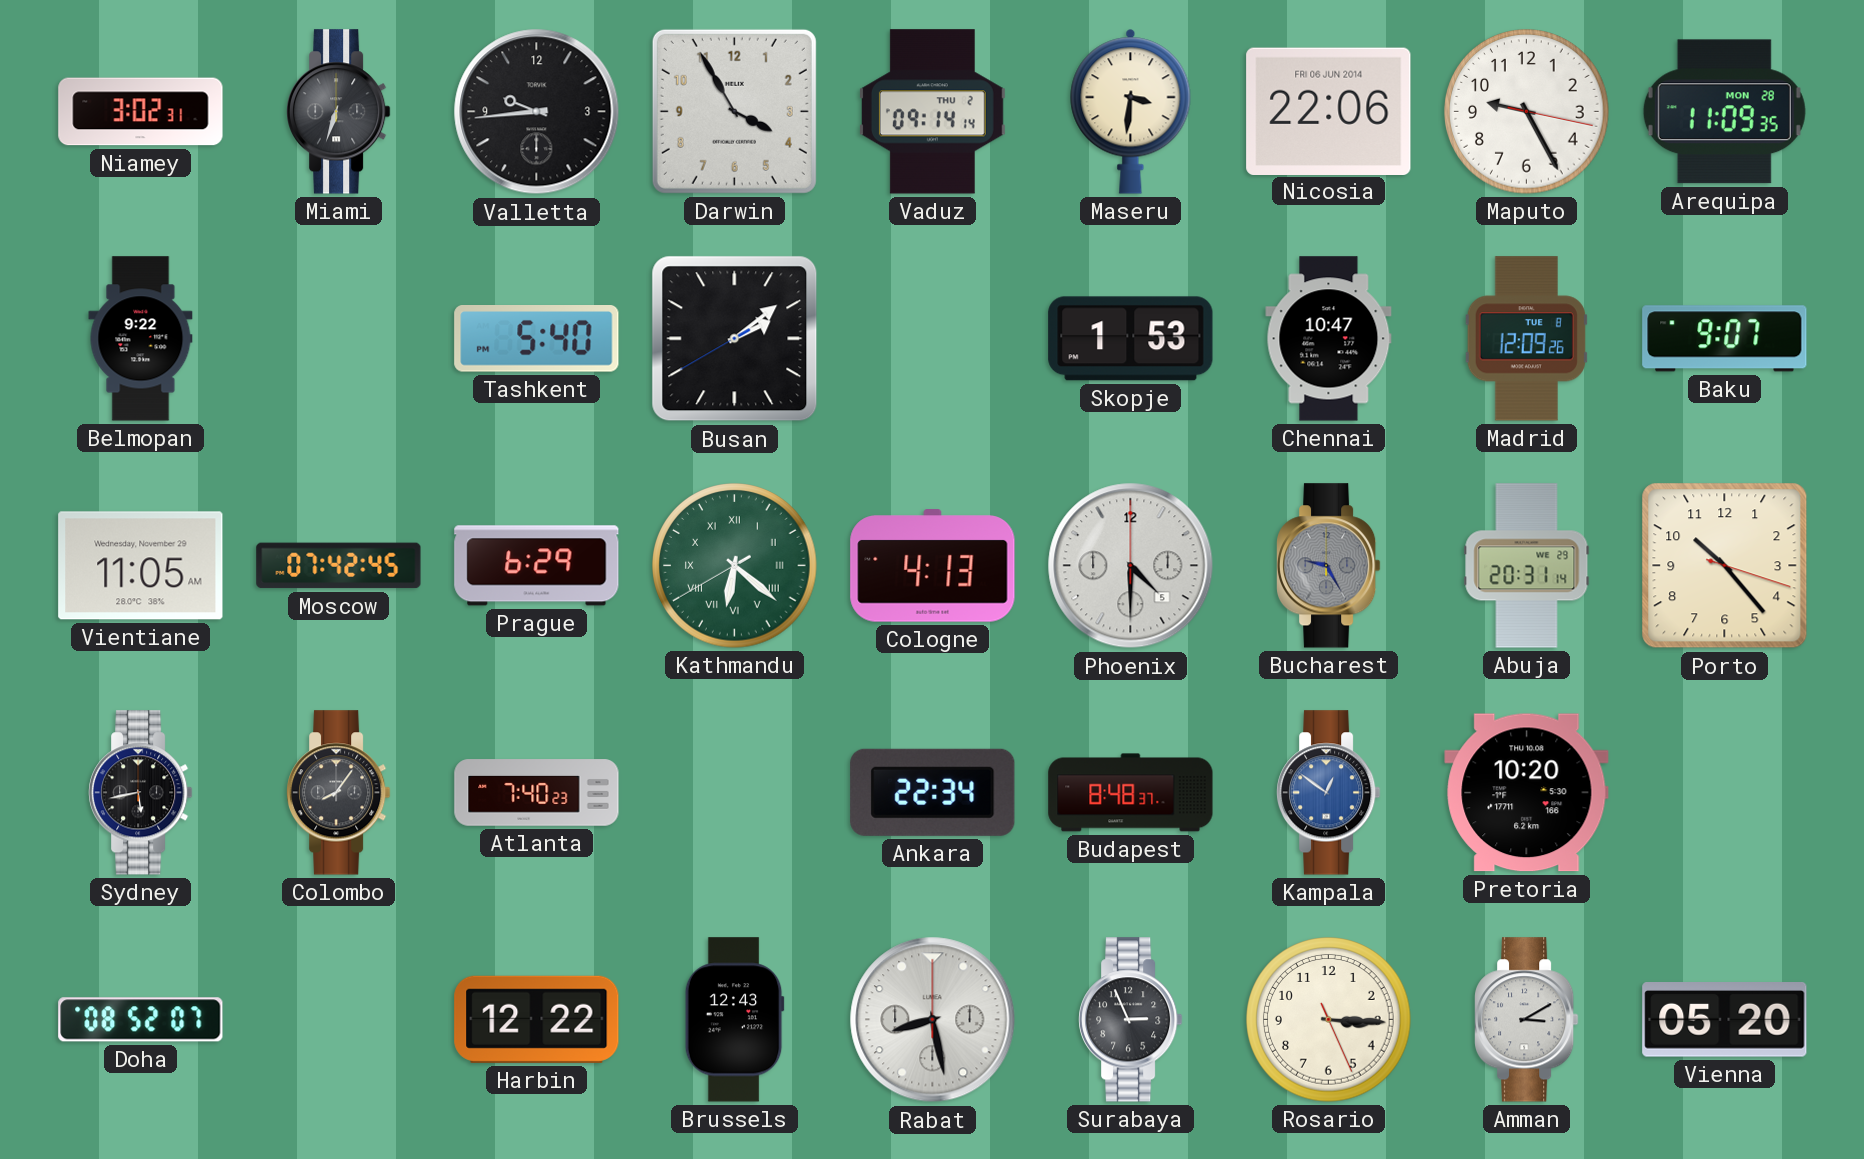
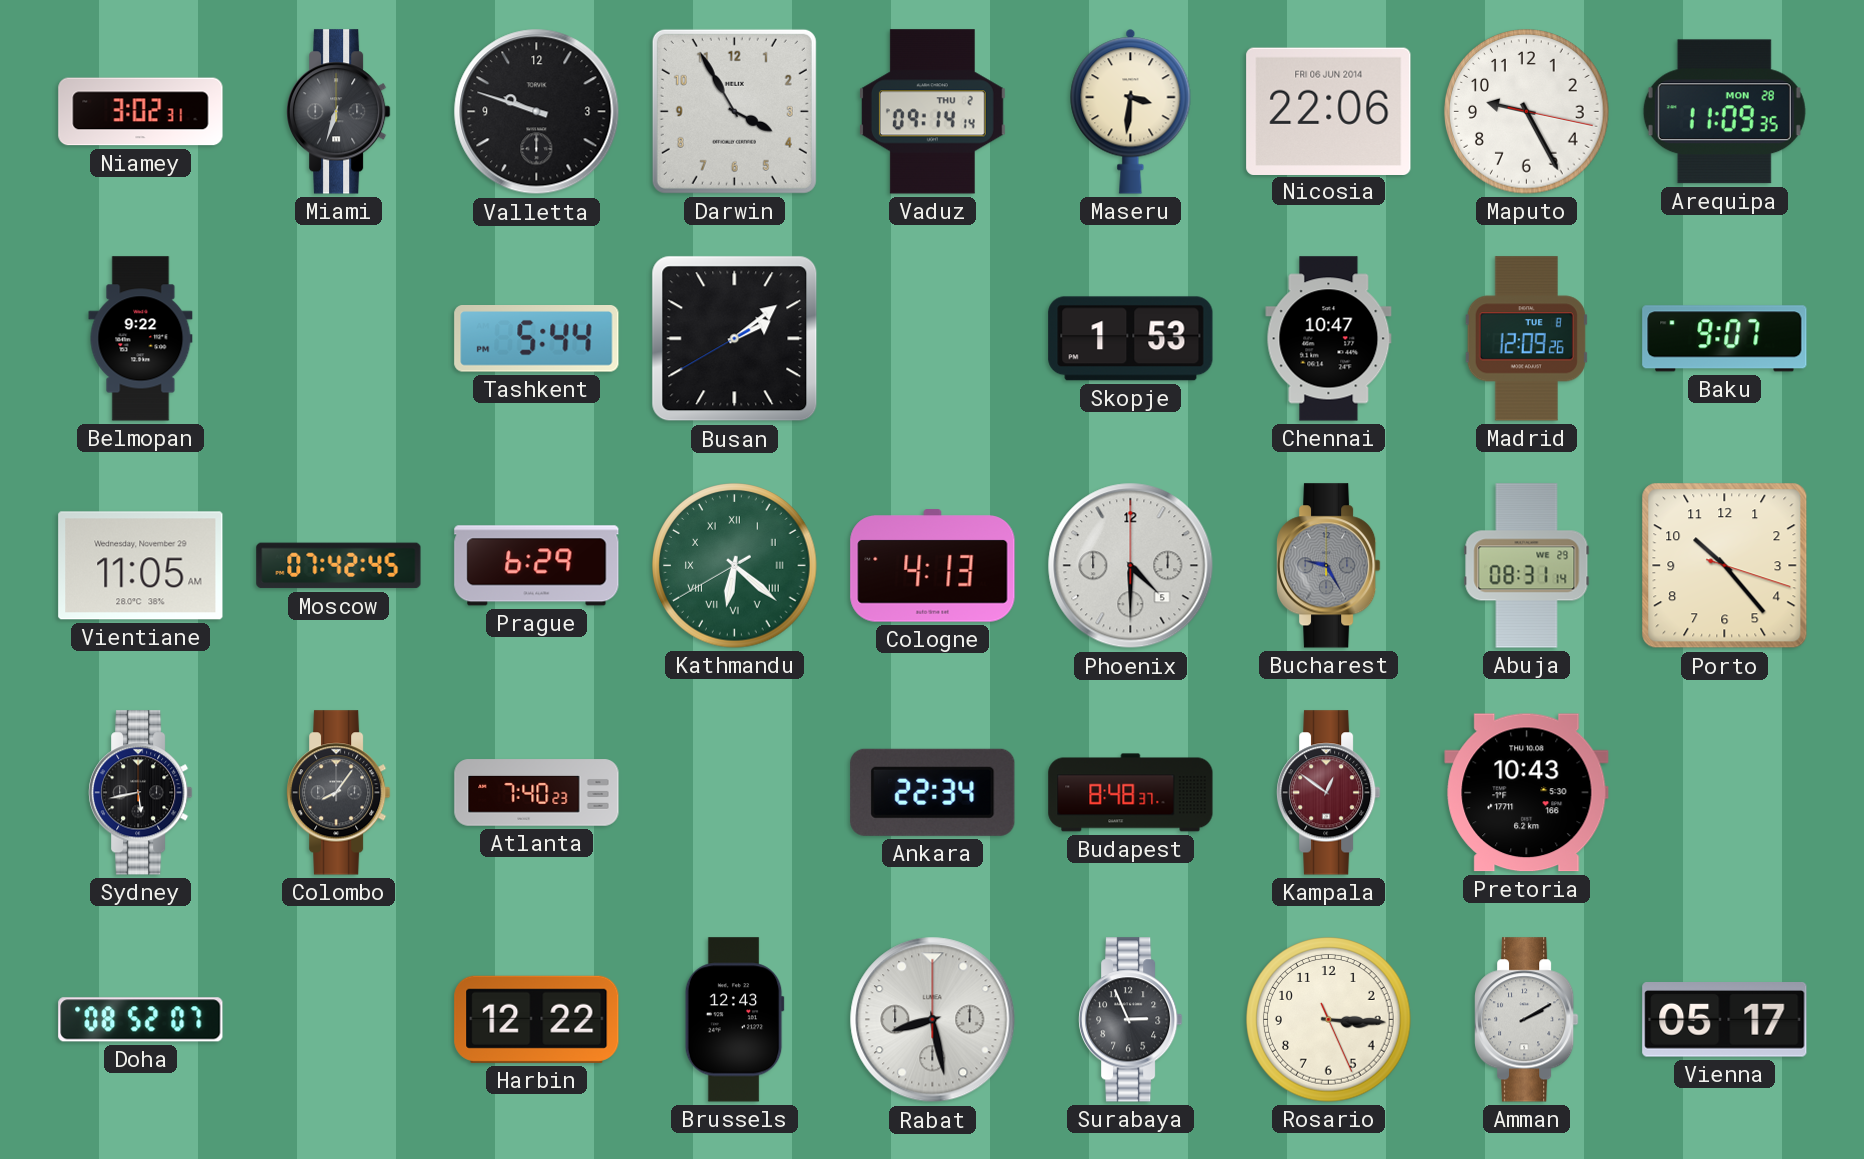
Valletta: 9:44 -> 9:48
Tashkent: 5:40 -> 5:44
Abuja: 20:31 -> 08:31
Kampala dial: blue -> burgundy
Pretoria: 10:20 -> 10:43
Amman: 3:10 -> 2:10
Vienna: 05:20 -> 05:17
